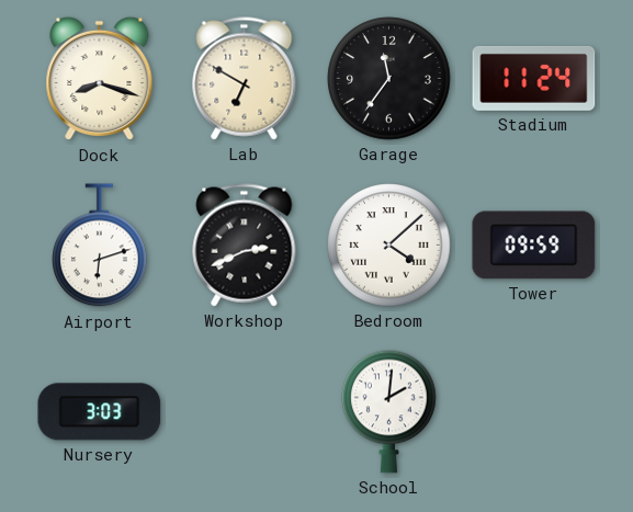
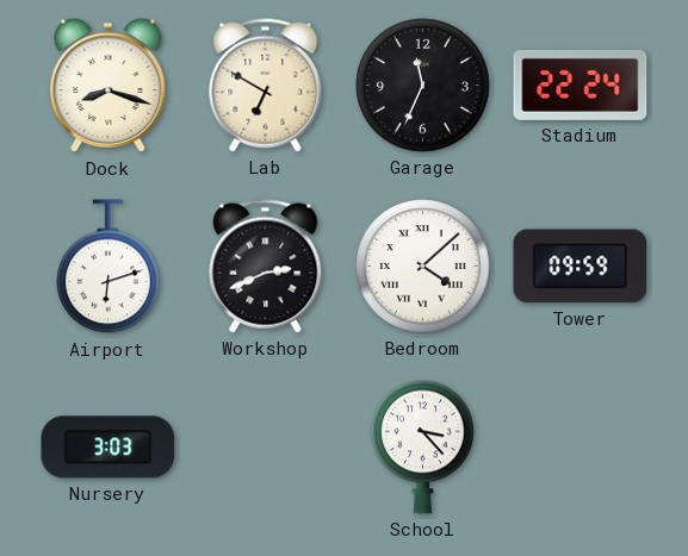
Garage: 11:36 -> 11:34
Stadium: 11:24 -> 22:24
School: 2:01 -> 3:23
